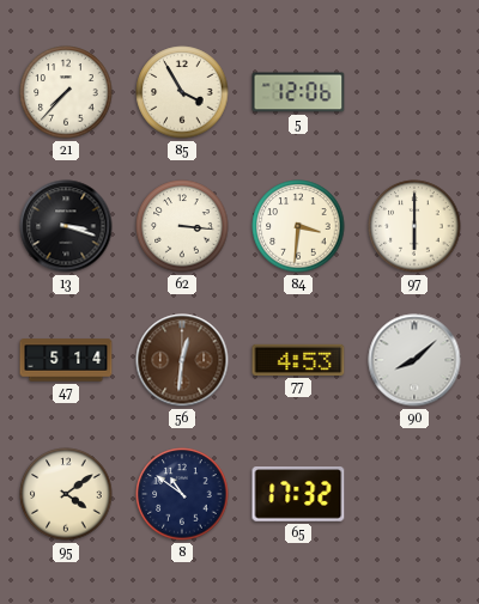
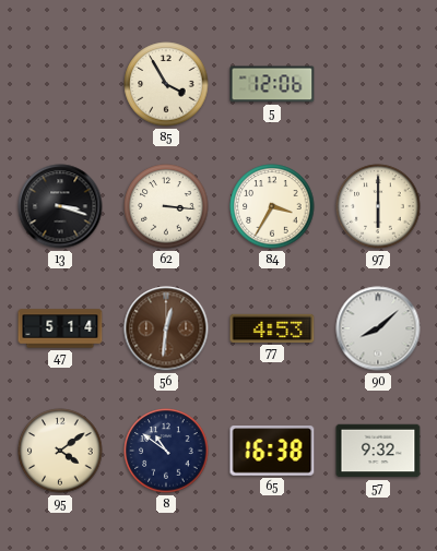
21: 7:37 -> none
84: 3:31 -> 3:35
65: 17:32 -> 16:38
57: none -> 9:32
